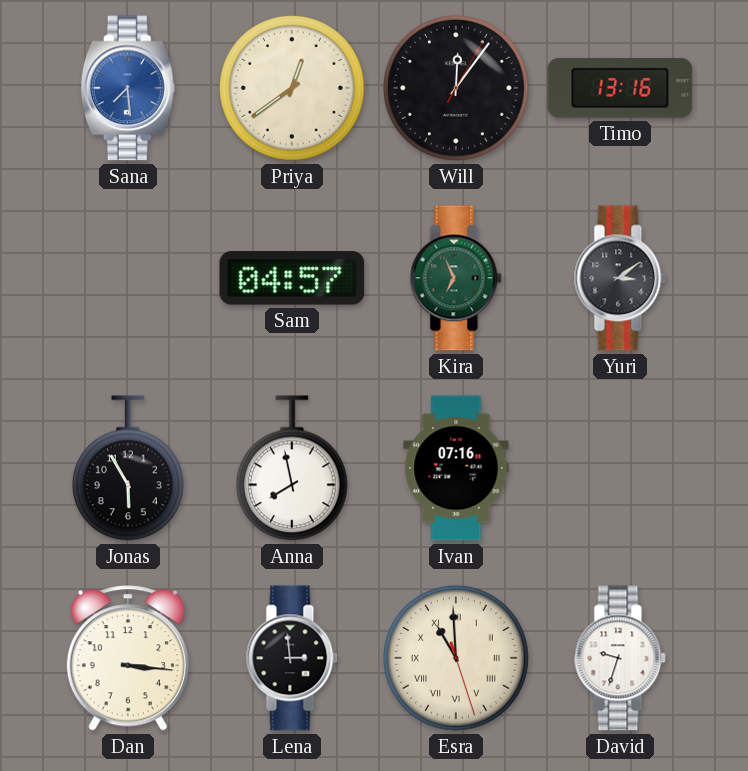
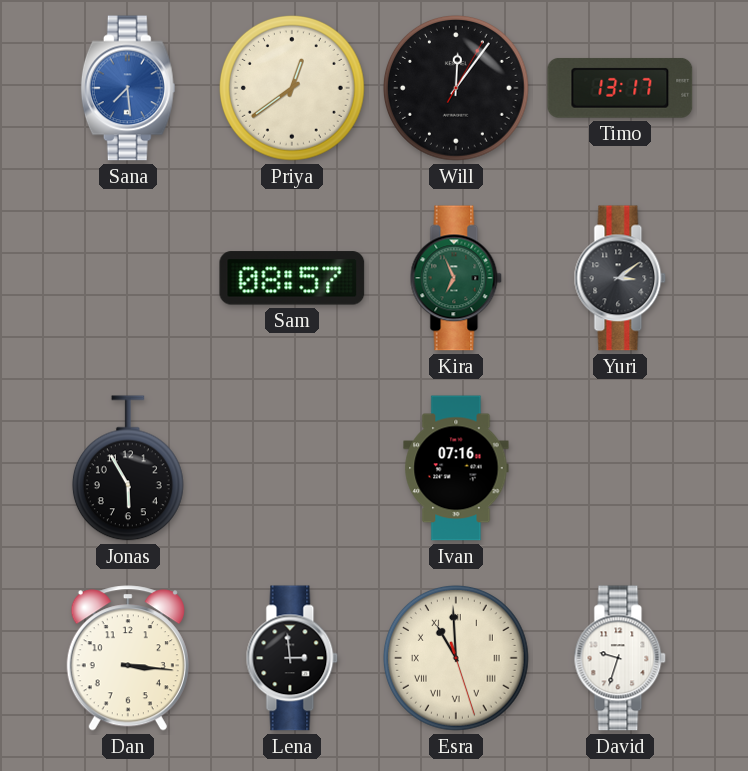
Timo: 13:16 -> 13:17
Sam: 04:57 -> 08:57
Anna: 7:58 -> none
